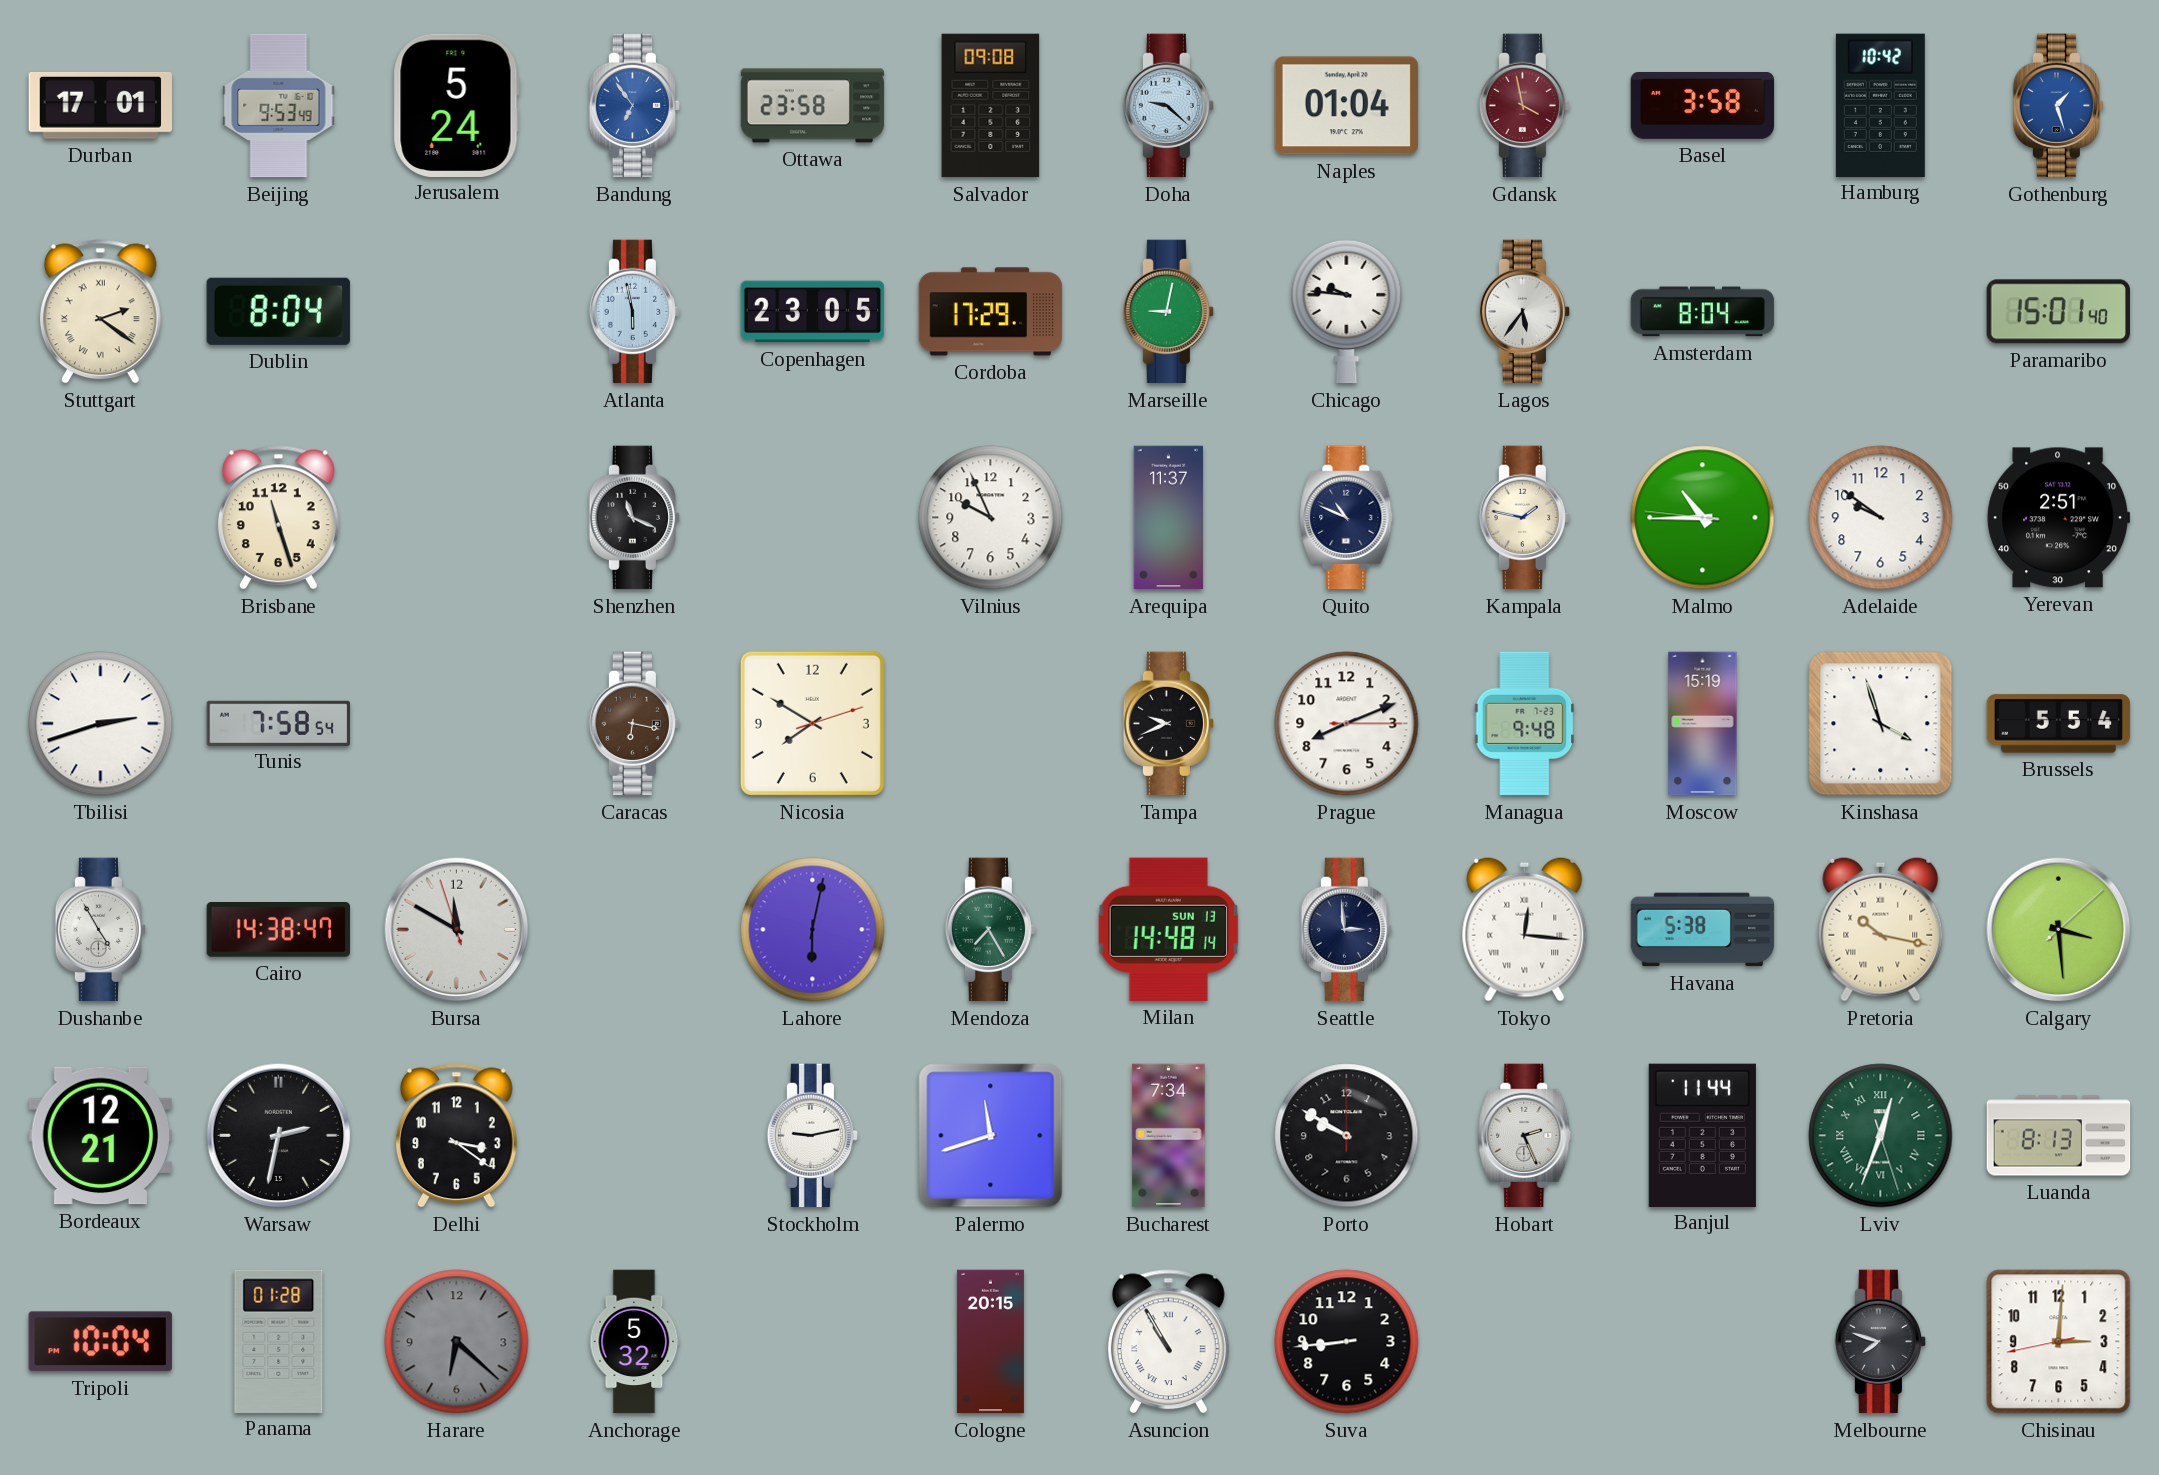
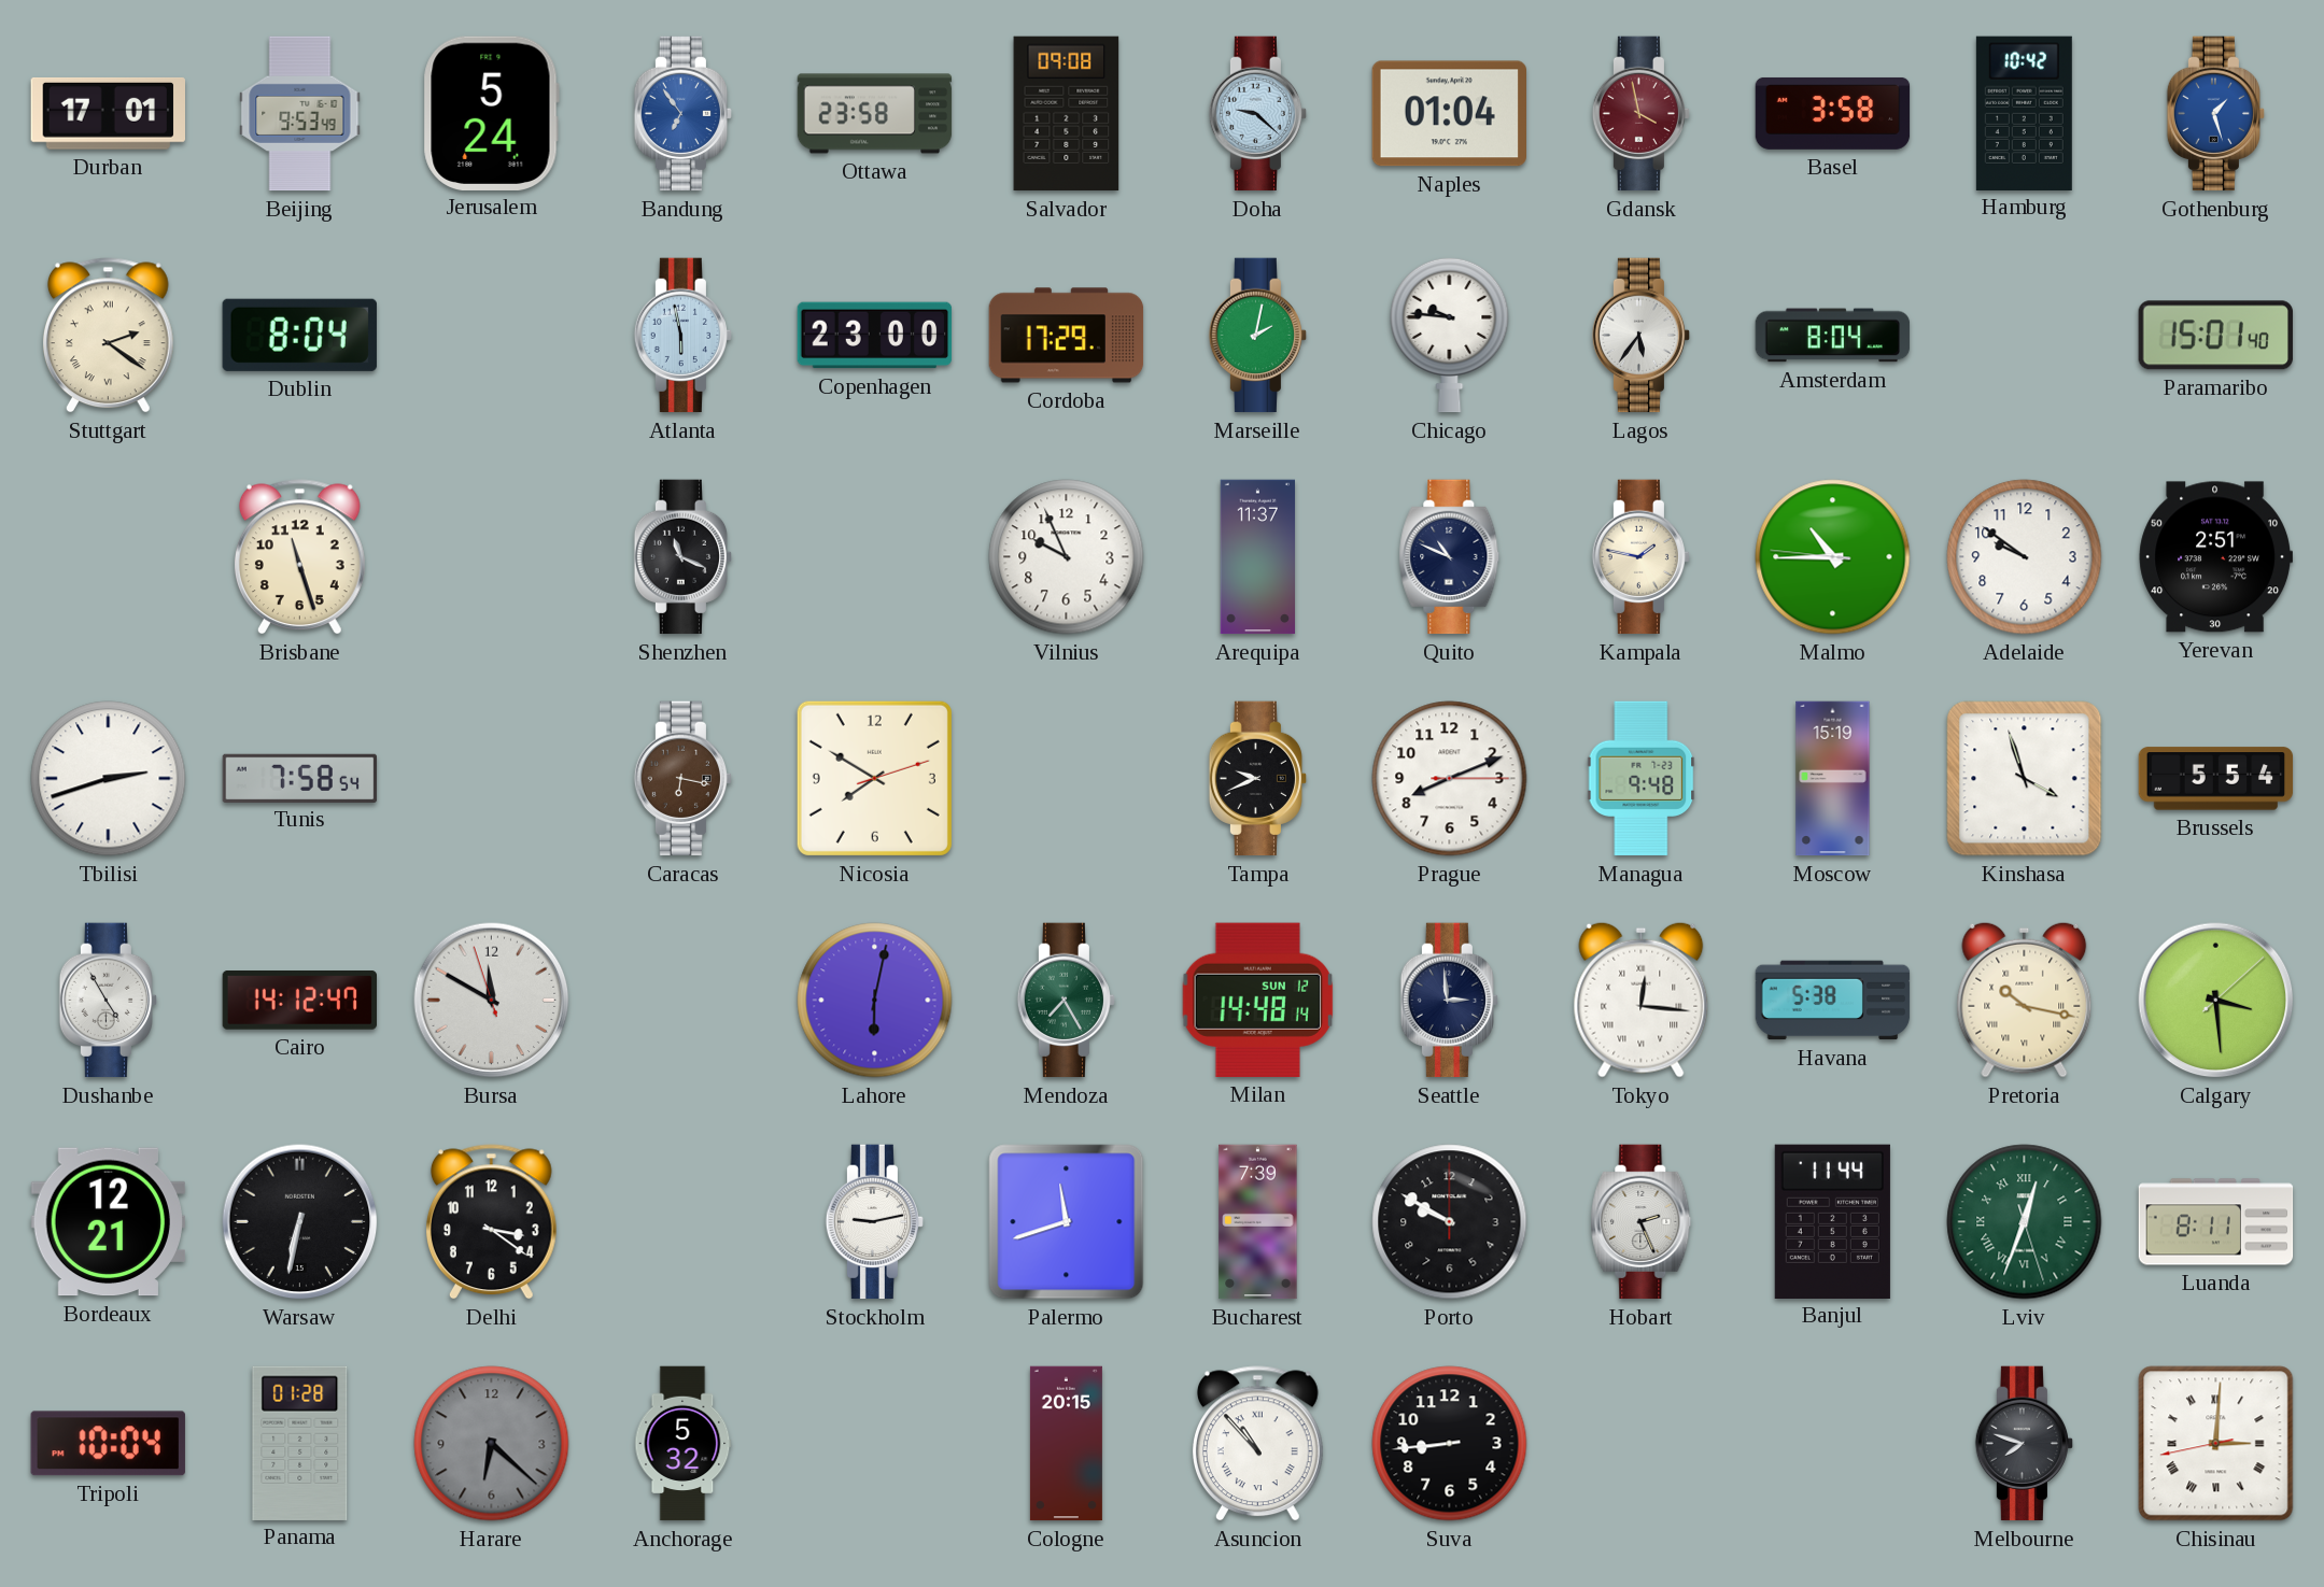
Copenhagen: 23:05 -> 23:00
Marseille: 9:02 -> 2:02
Cairo: 14:38 -> 14:12
Milan date: SUN 13 -> SUN 12
Warsaw: 2:32 -> 6:32
Bucharest: 7:34 -> 7:39
Luanda: 8:13 -> 8:11
Asuncion: 10:55 -> 10:53
Chisinau numerals: Arabic -> Roman
